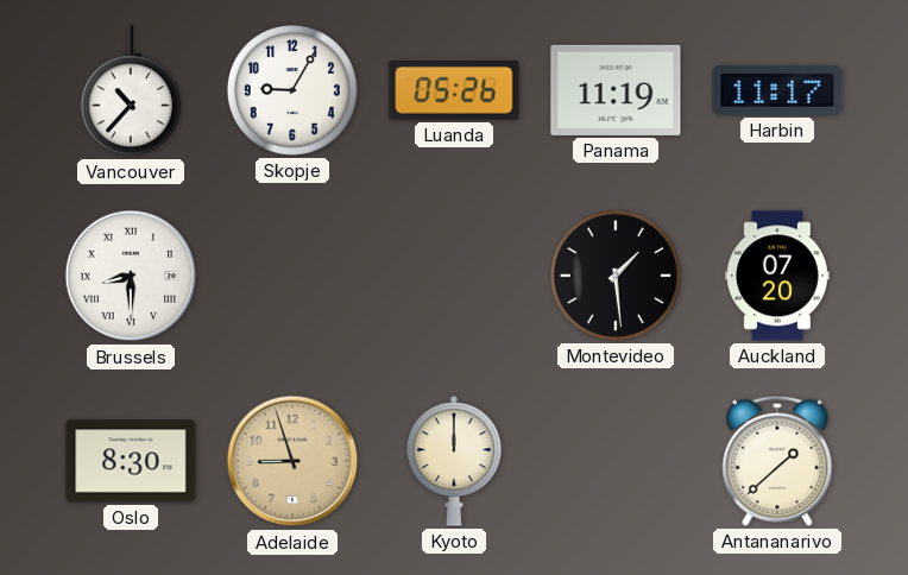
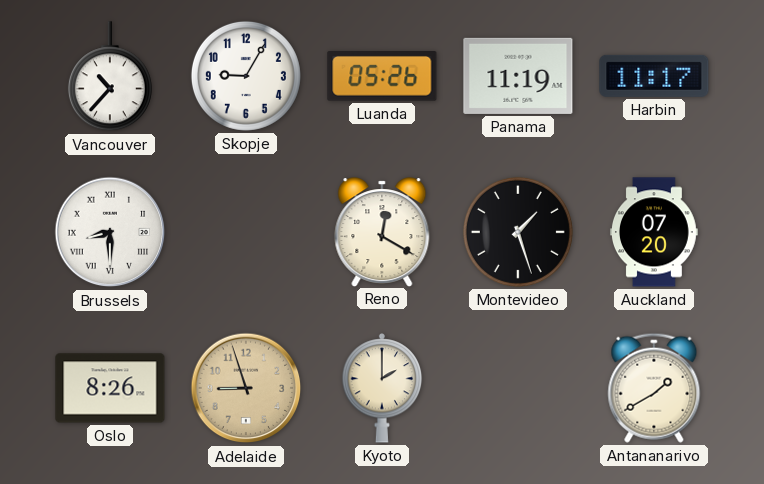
Reno: none -> 12:20
Montevideo: 1:29 -> 1:27
Oslo: 8:30 -> 8:26
Kyoto: 12:00 -> 2:00
Antananarivo: 1:38 -> 1:40
